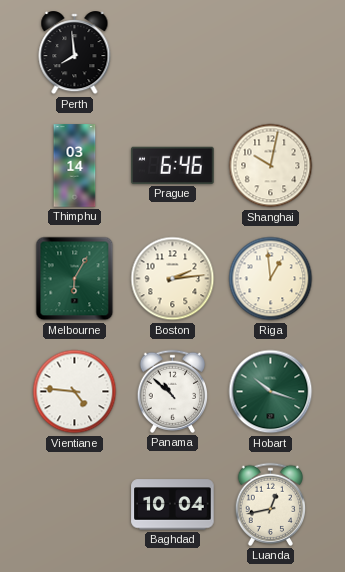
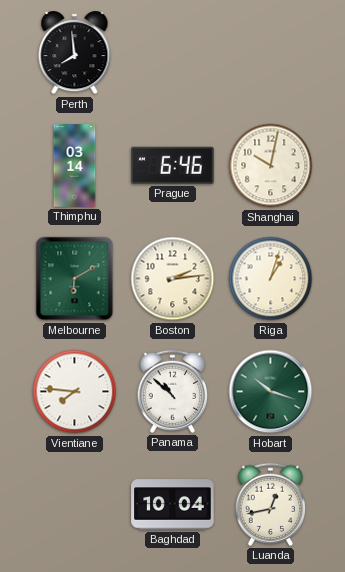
Melbourne: 6:05 -> 6:10
Riga: 12:59 -> 1:03
Vientiane: 4:46 -> 7:46
